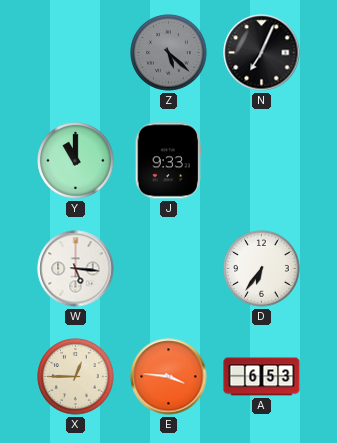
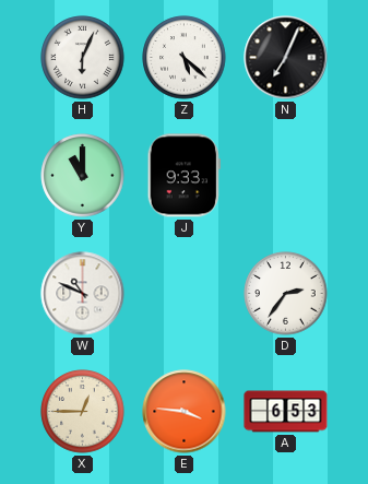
H: none -> 6:04
Z dial: grey -> white
W: 5:16 -> 10:49
D: 6:36 -> 2:36
